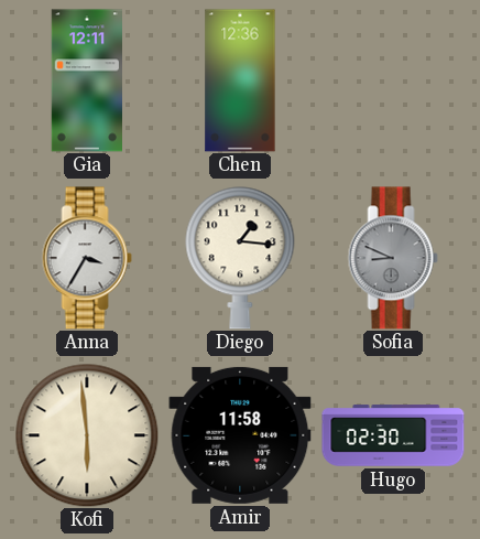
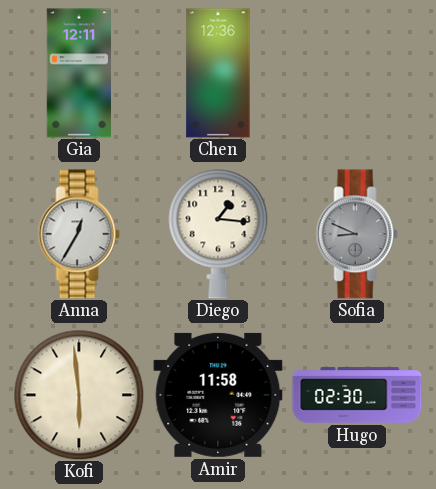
Anna: 3:35 -> 12:35
